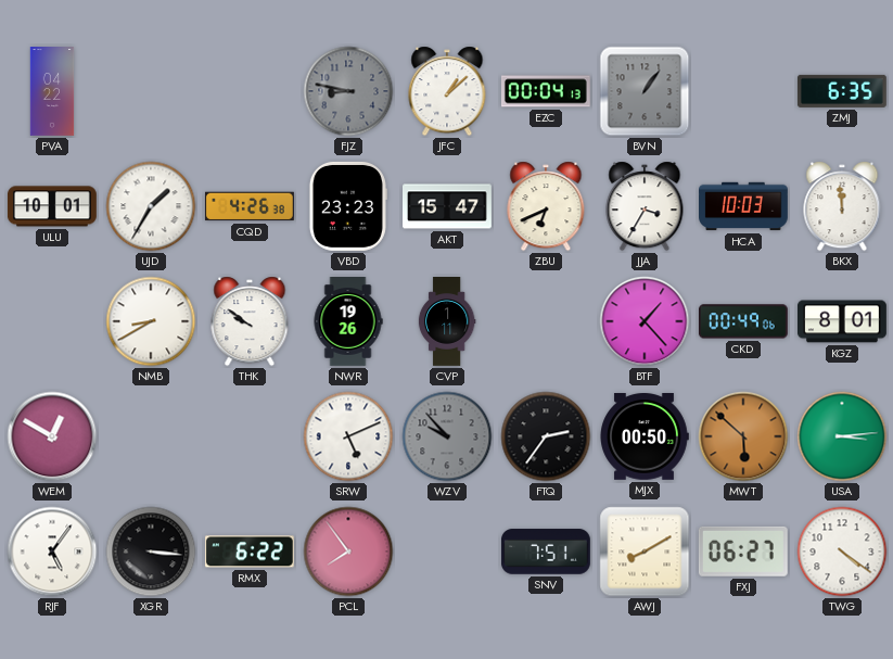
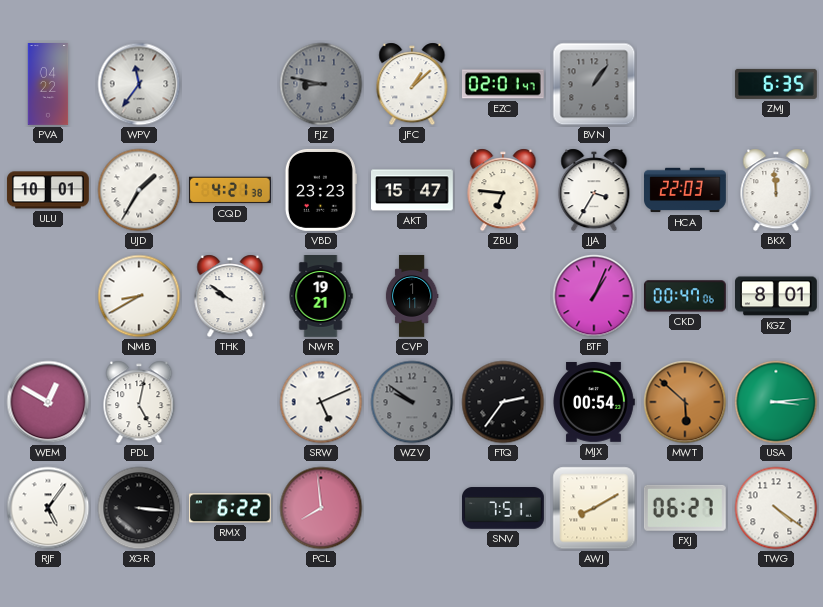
WPV: none -> 11:36
EZC: 00:04 -> 02:01
CQD: 4:26 -> 4:21
ZBU: 6:41 -> 6:46
HCA: 10:03 -> 22:03
NWR: 19:26 -> 19:21
BTF: 1:23 -> 1:04
CKD: 00:49 -> 00:47
PDL: none -> 5:02
WZV: 9:53 -> 9:51
MJX: 00:50 -> 00:54
PCL: 7:54 -> 7:59
